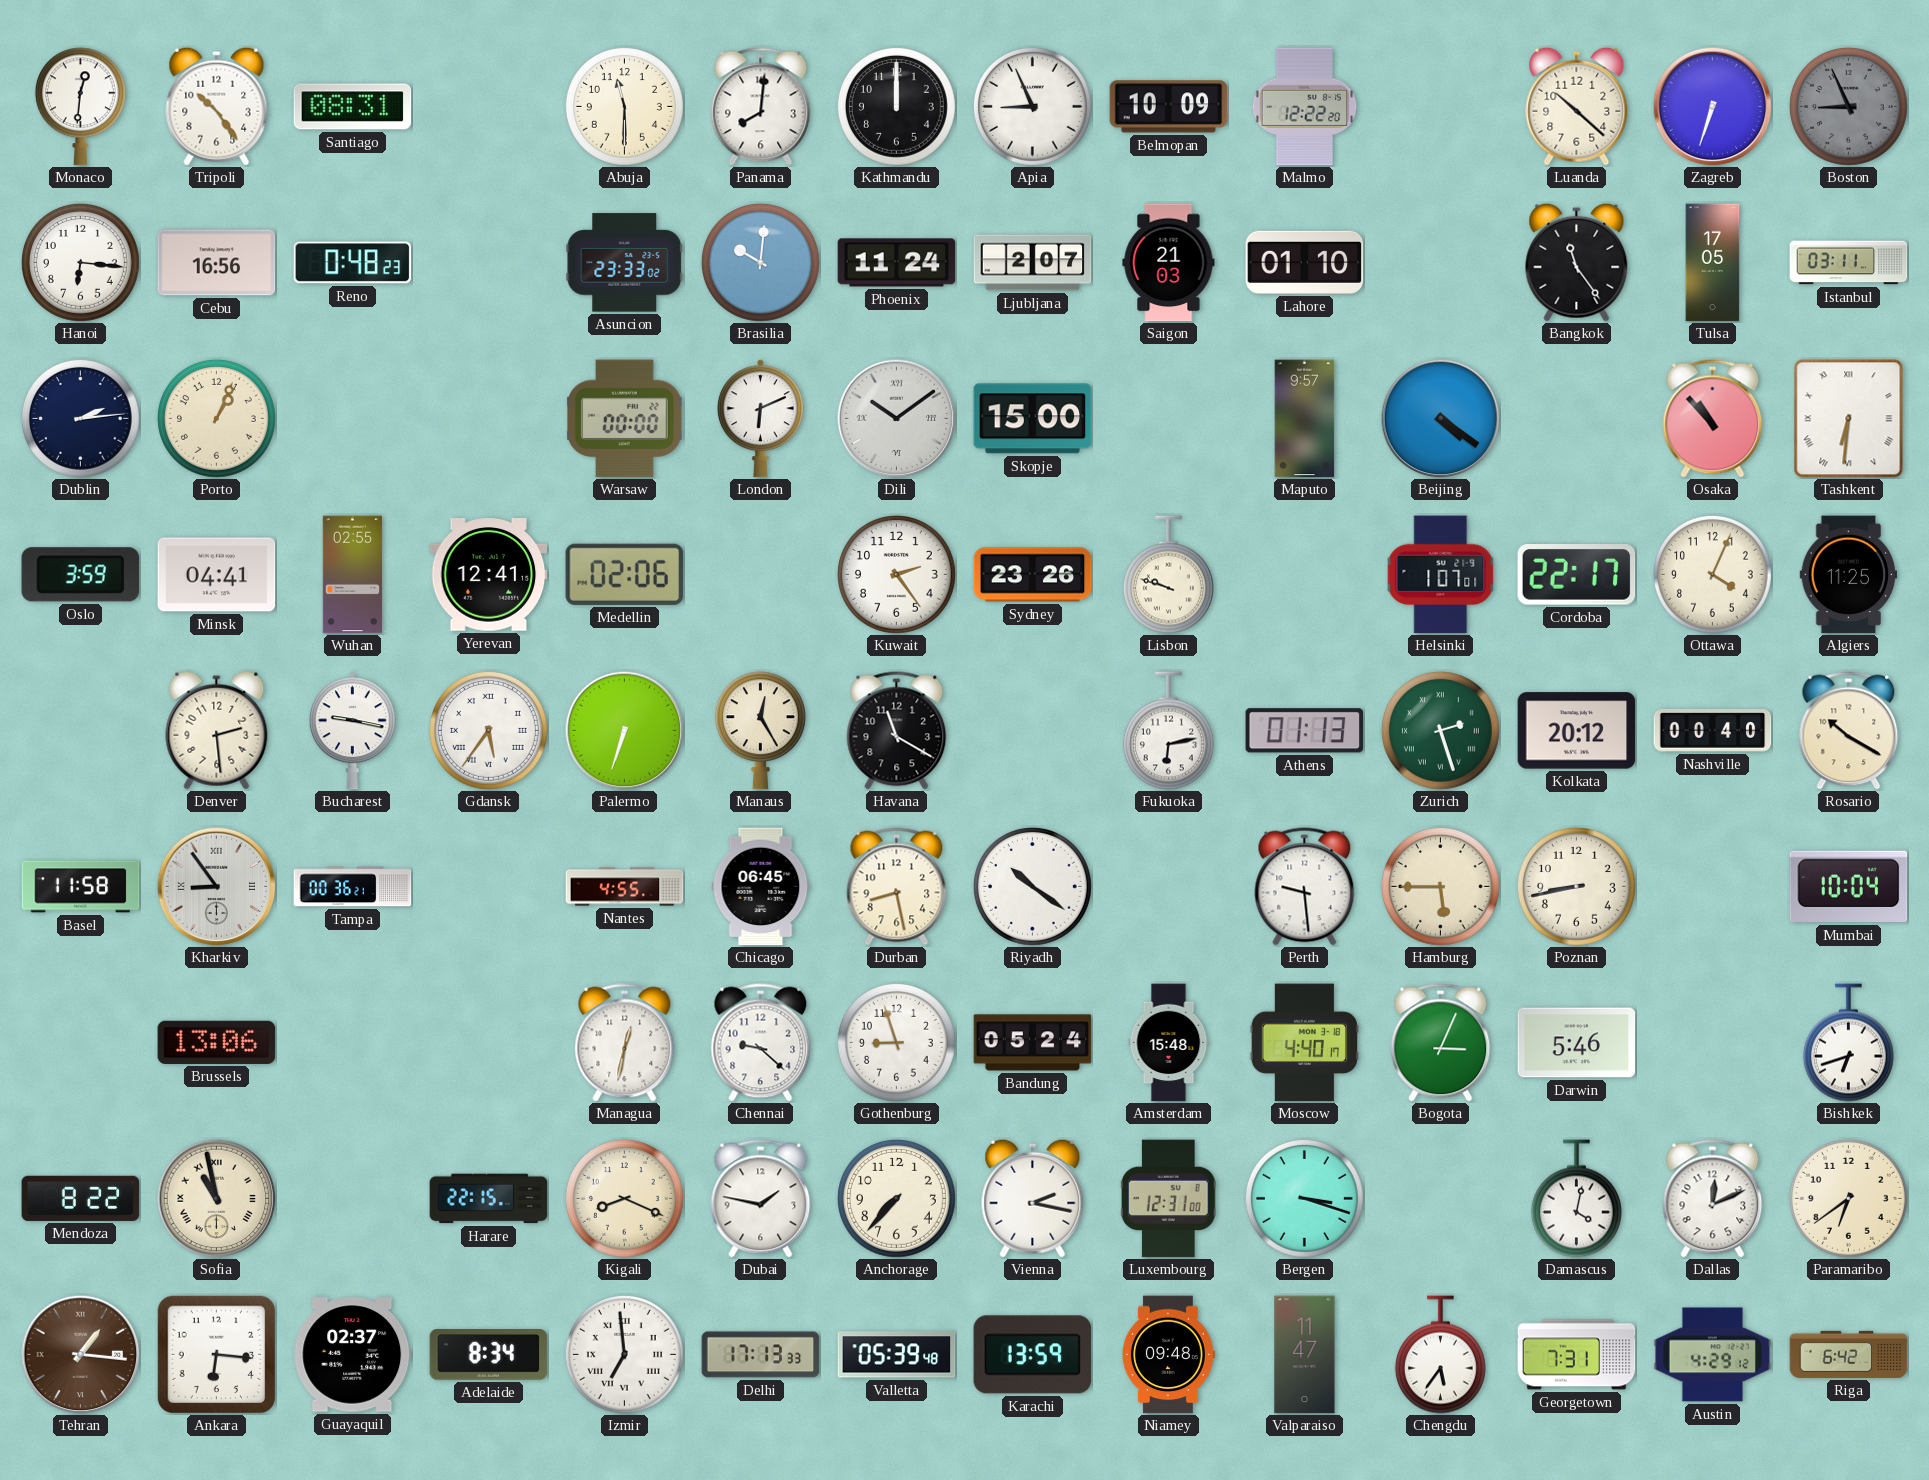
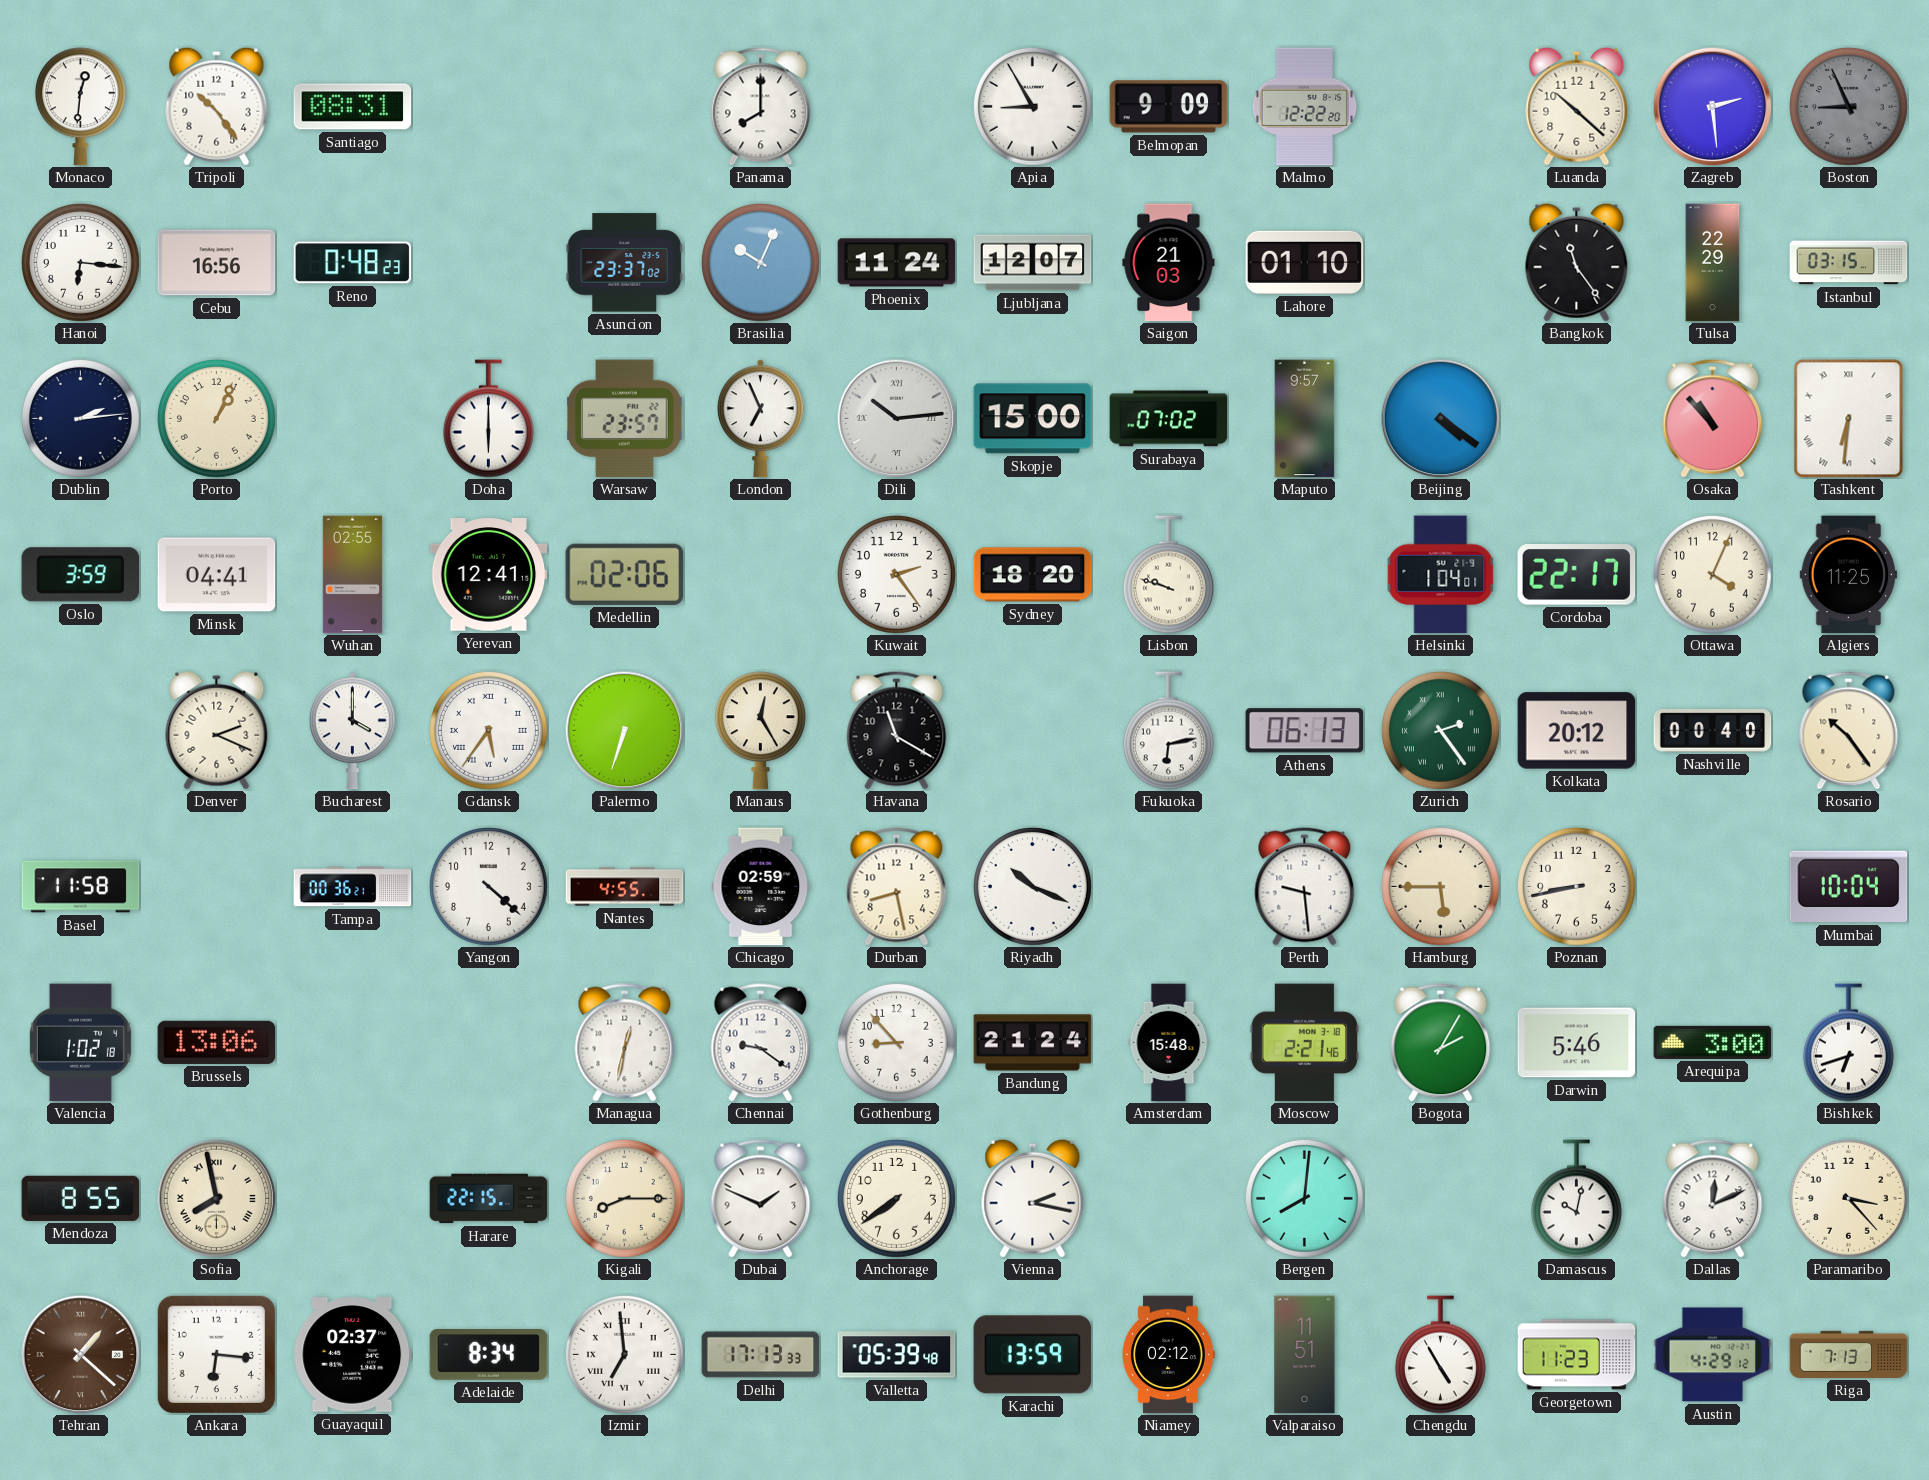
Abuja: 11:30 -> none
Panama: 8:01 -> 8:00
Kathmandu: 12:00 -> none
Apia: 8:56 -> 8:55
Belmopan: 10:09 -> 9:09
Zagreb: 6:33 -> 2:29
Asuncion: 23:33 -> 23:37
Brasilia: 10:01 -> 10:04
Ljubljana: 2:07 -> 12:07
Tulsa: 17:05 -> 22:29
Istanbul: 03:11 -> 03:15
Doha: none -> 6:00
Warsaw: 00:00 -> 23:57
London: 6:11 -> 6:56
Dili: 10:09 -> 10:14
Surabaya: none -> 07:02
Sydney: 23:26 -> 18:20
Helsinki: 1:07 -> 1:04
Denver: 2:29 -> 2:19
Bucharest: 9:17 -> 4:00
Athens: 01:13 -> 06:13
Zurich: 2:27 -> 2:24
Rosario: 10:20 -> 10:24
Kharkiv: 8:54 -> none
Yangon: none -> 4:22
Chicago: 06:45 -> 02:59
Riyadh: 10:21 -> 10:19
Valencia: none -> 1:02
Chennai: 9:22 -> 9:21
Gothenburg: 8:57 -> 8:53
Bandung: 05:24 -> 21:24
Moscow: 4:40 -> 2:21
Bogota: 3:04 -> 2:05
Arequipa: none -> 3:00
Mendoza: 8:22 -> 8:55
Sofia: 10:58 -> 7:58
Kigali: 8:19 -> 8:15
Dubai: 1:47 -> 1:49
Anchorage: 7:37 -> 7:39
Luxembourg: 12:31 -> none
Bergen: 3:18 -> 8:01
Damascus: 4:02 -> 10:02
Paramaribo: 6:39 -> 3:23
Tehran: 1:16 -> 1:22
Niamey: 09:48 -> 02:12
Valparaiso: 11:47 -> 11:51
Chengdu: 5:36 -> 4:55
Georgetown: 7:31 -> 11:23
Riga: 6:42 -> 7:13
